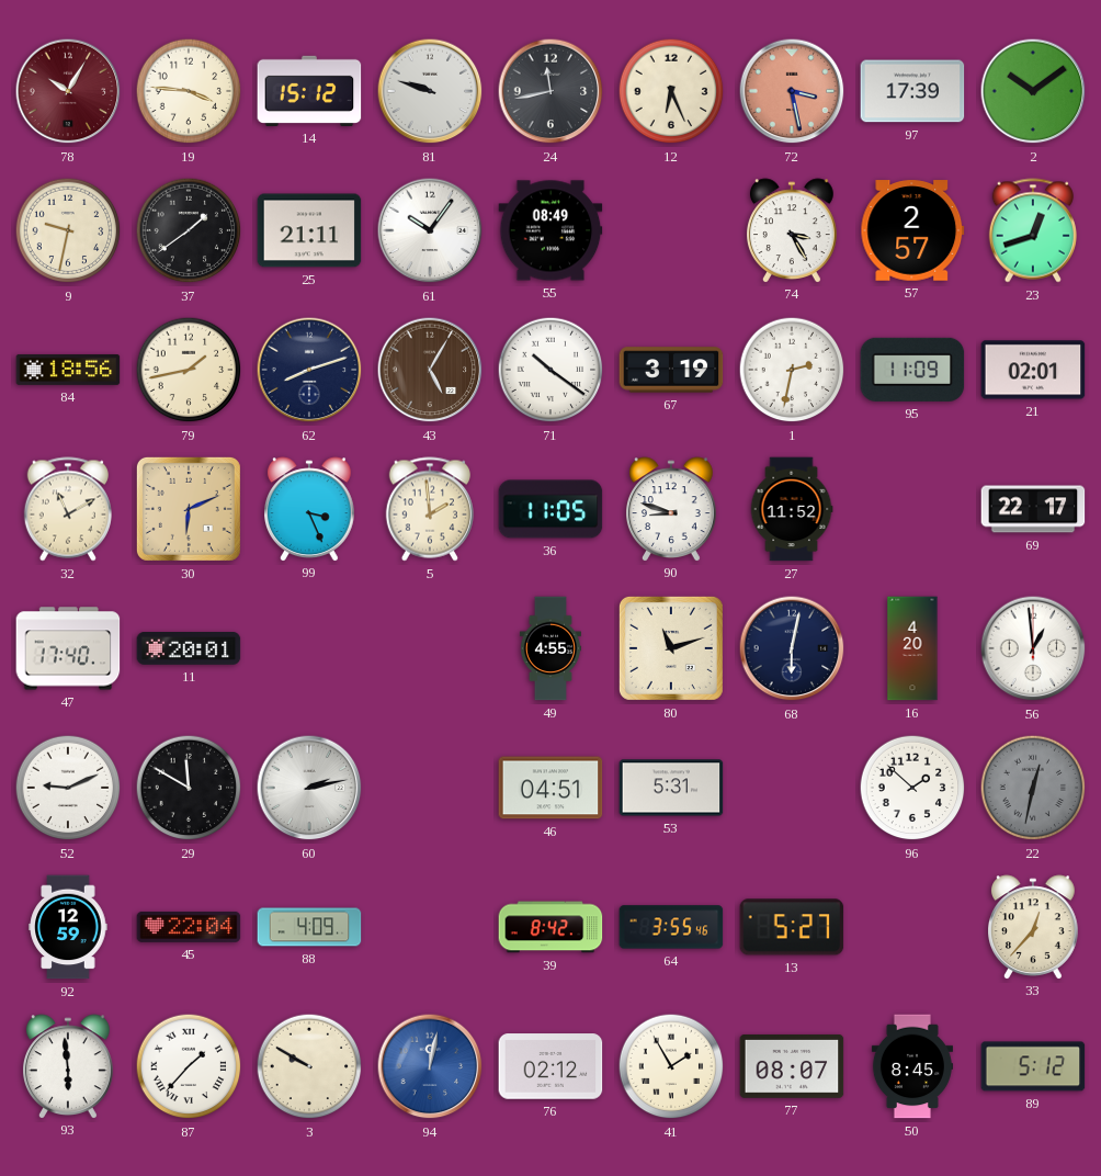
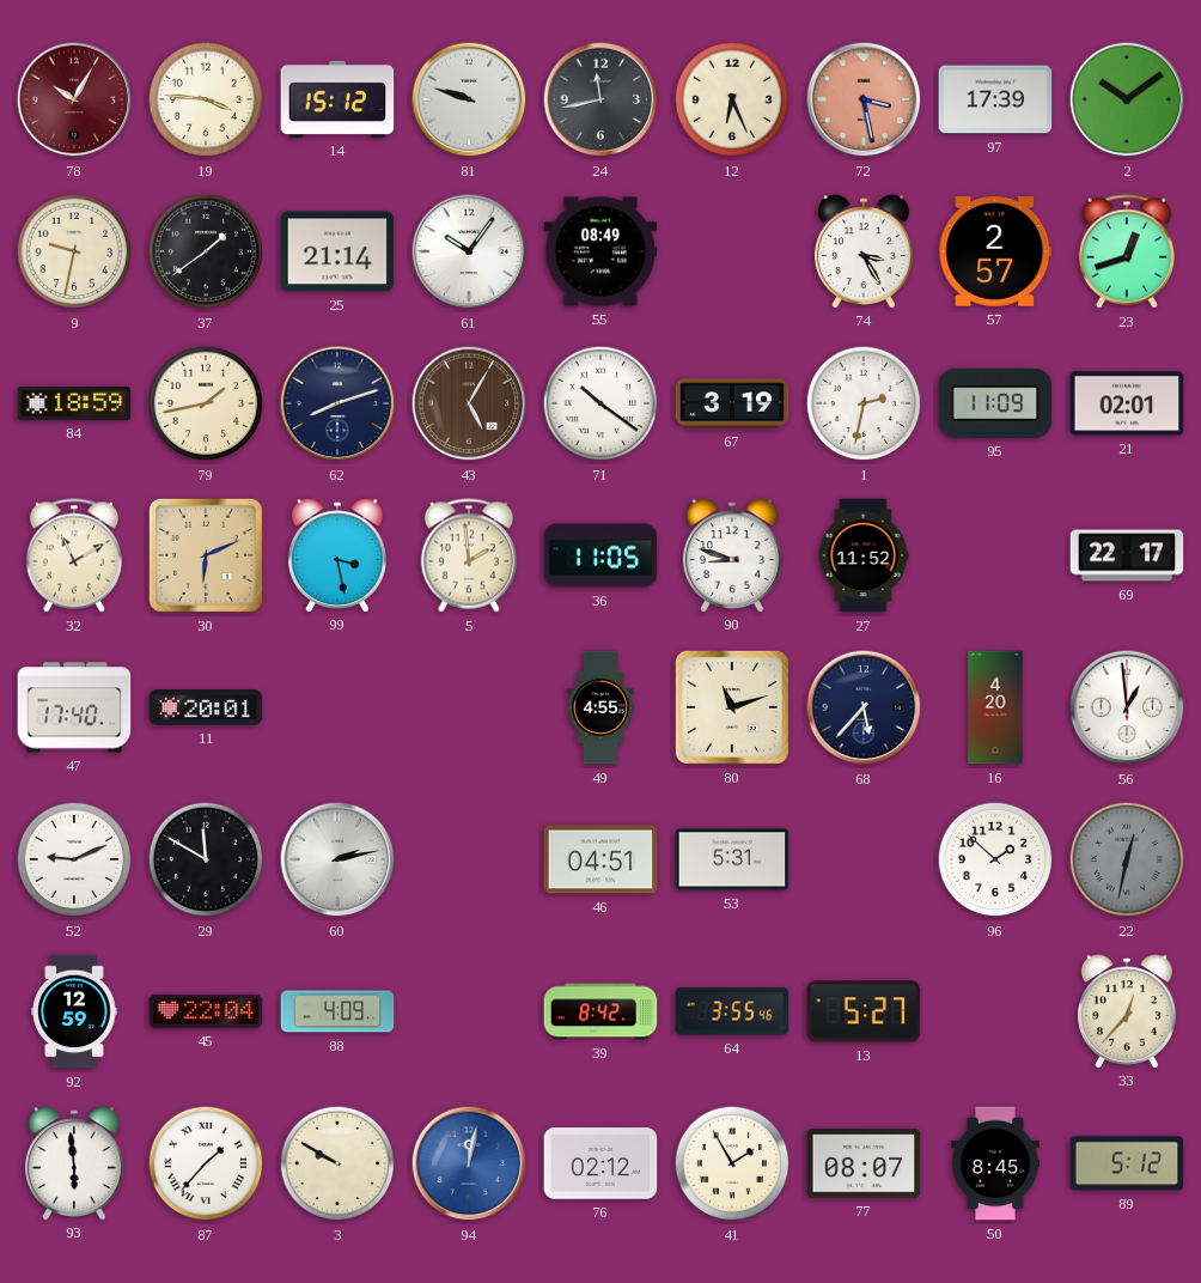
25: 21:11 -> 21:14
84: 18:56 -> 18:59
99: 3:26 -> 3:28
68: 6:02 -> 5:37
